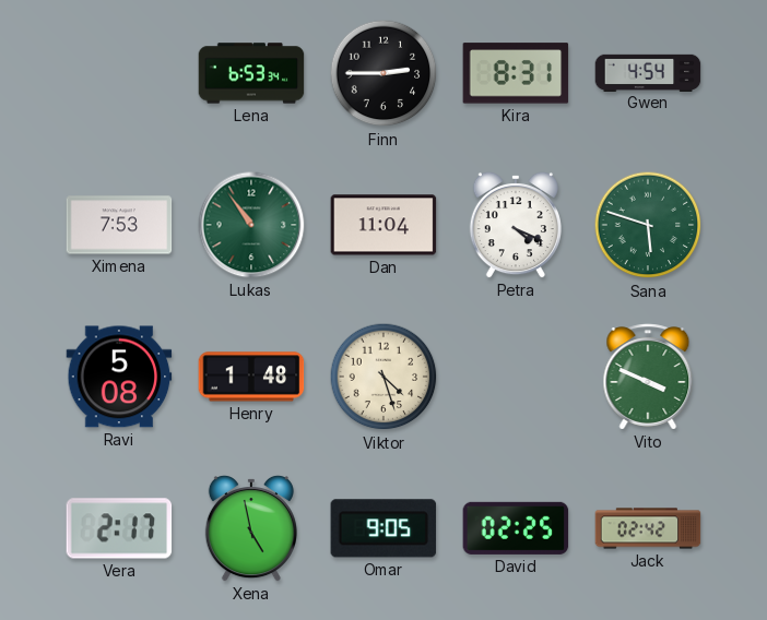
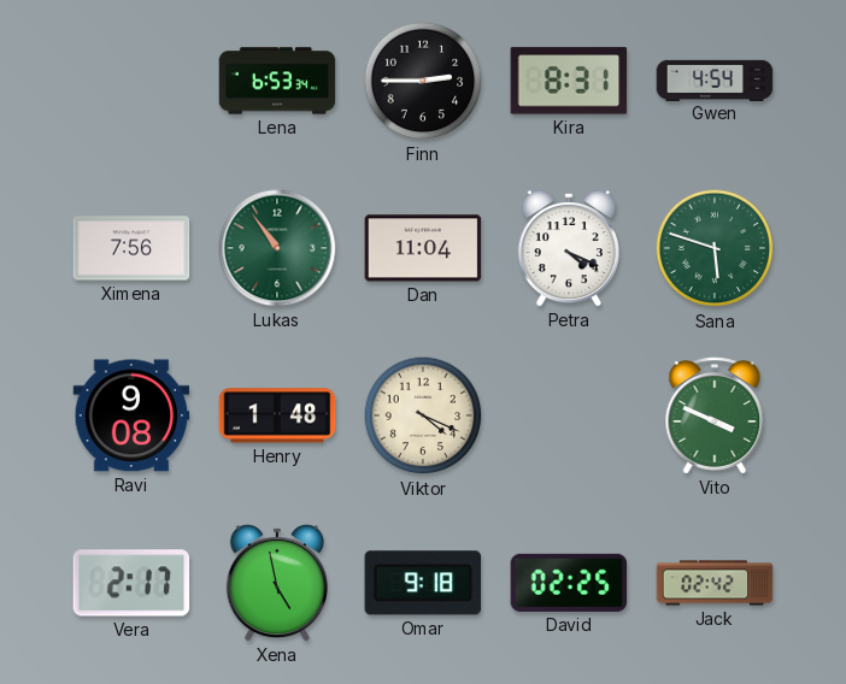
Ximena: 7:53 -> 7:56
Ravi: 5:08 -> 9:08
Viktor: 4:27 -> 4:19
Omar: 9:05 -> 9:18
